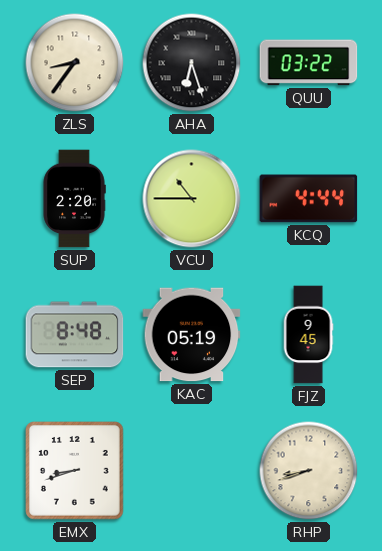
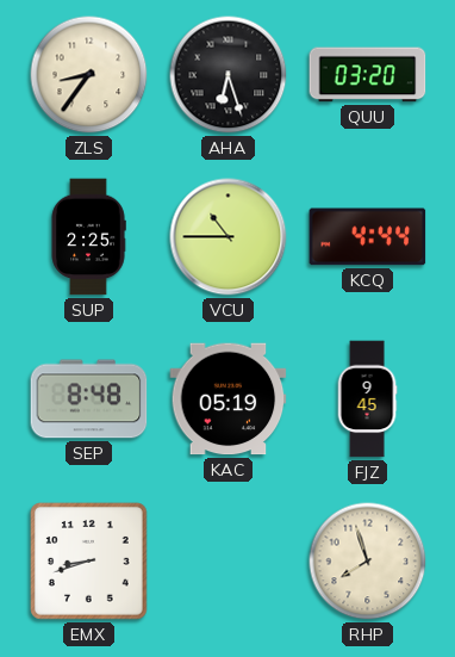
QUU: 03:22 -> 03:20
SUP: 2:20 -> 2:25
RHP: 8:42 -> 7:57
